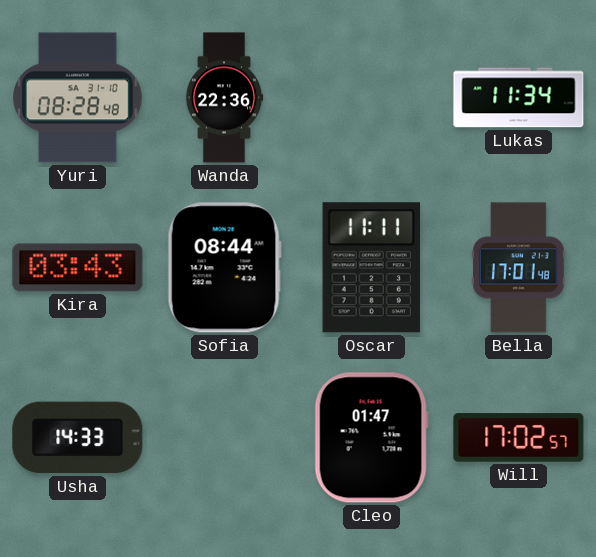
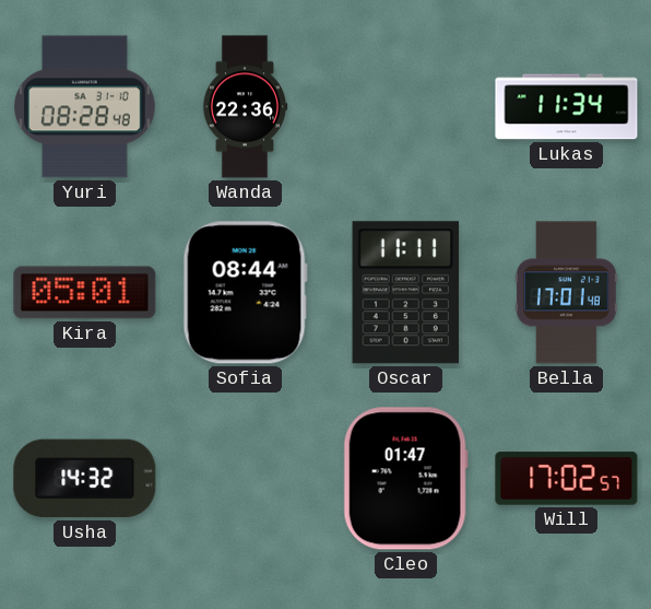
Kira: 03:43 -> 05:01
Usha: 14:33 -> 14:32
